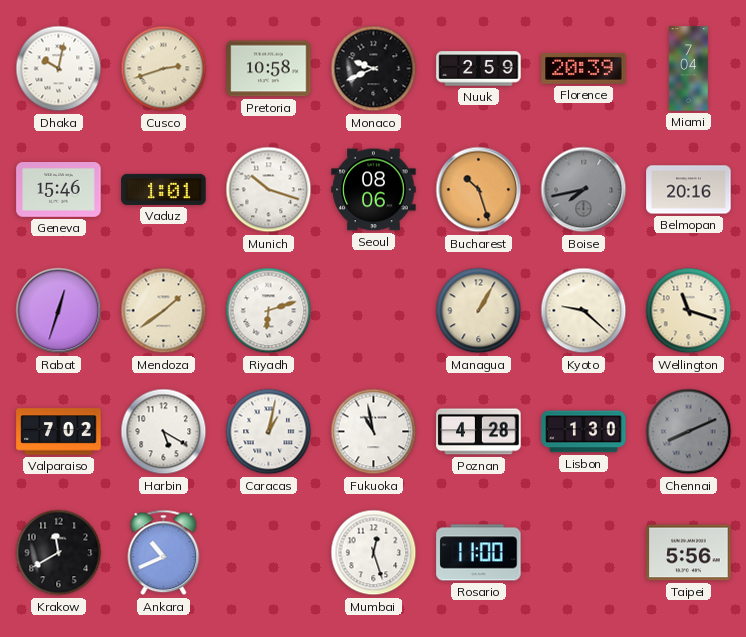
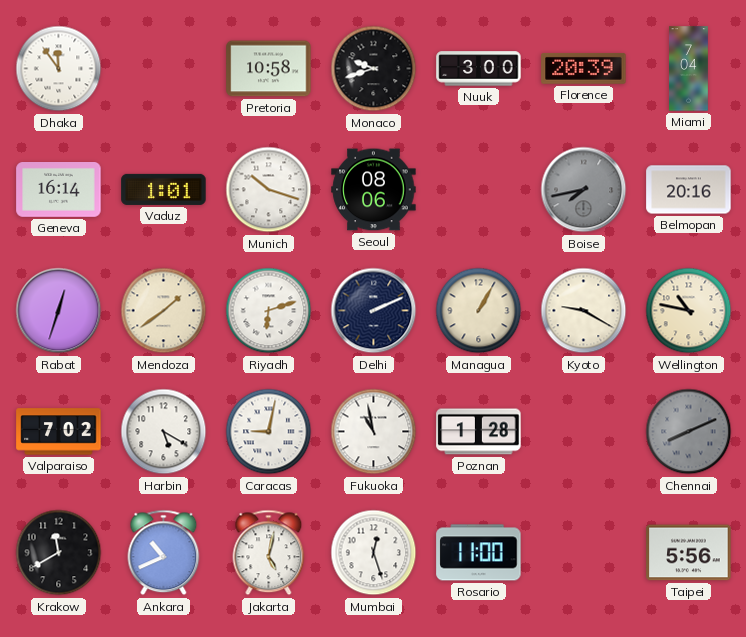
Dhaka: 10:02 -> 11:54
Cusco: 2:42 -> none
Monaco: 9:41 -> 9:42
Nuuk: 2:59 -> 3:00
Geneva: 15:46 -> 16:14
Bucharest: 10:27 -> none
Delhi: none -> 2:11
Kyoto: 9:22 -> 9:20
Wellington: 11:18 -> 10:47
Caracas: 1:02 -> 9:02
Poznan: 4:28 -> 1:28
Lisbon: 1:30 -> none
Jakarta: none -> 5:02
